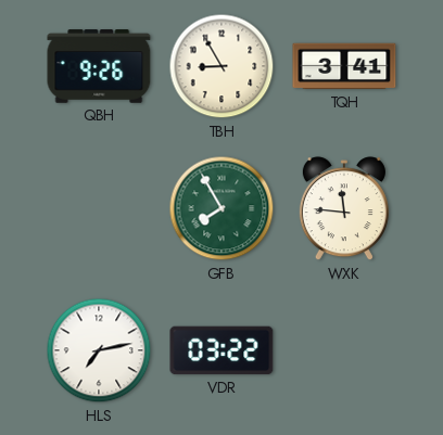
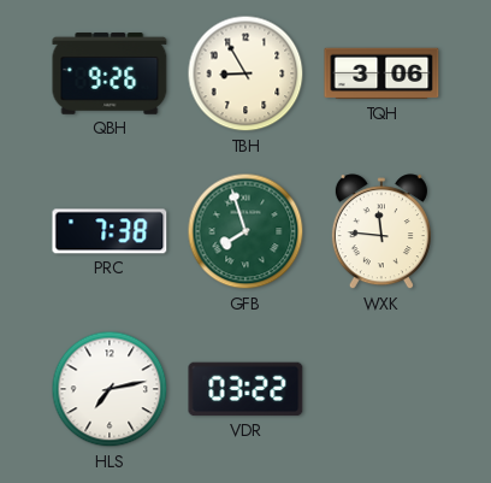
TQH: 3:41 -> 3:06
PRC: none -> 7:38
GFB: 7:55 -> 7:57
